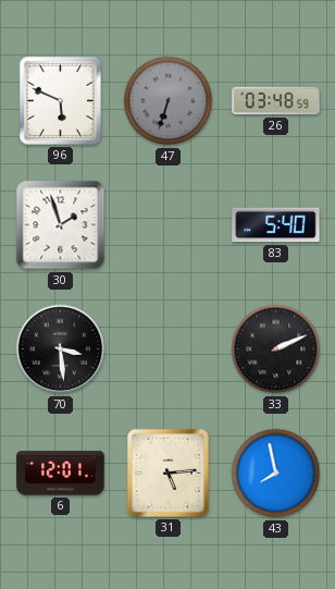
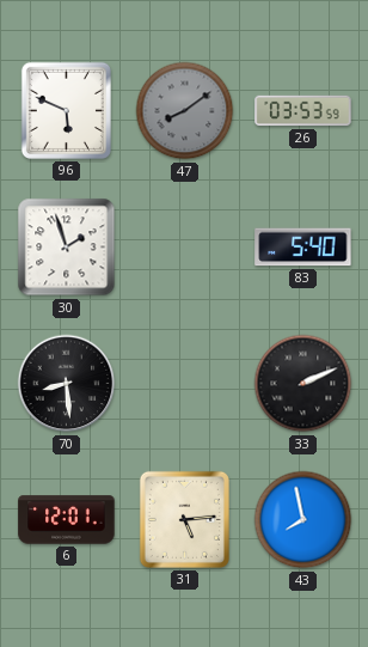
47: 6:33 -> 8:09
26: 03:48 -> 03:53
70: 3:29 -> 8:29
